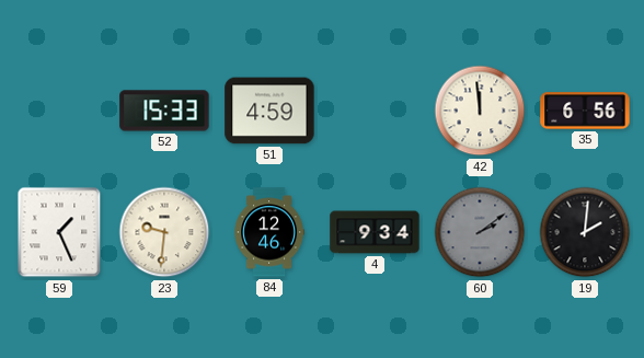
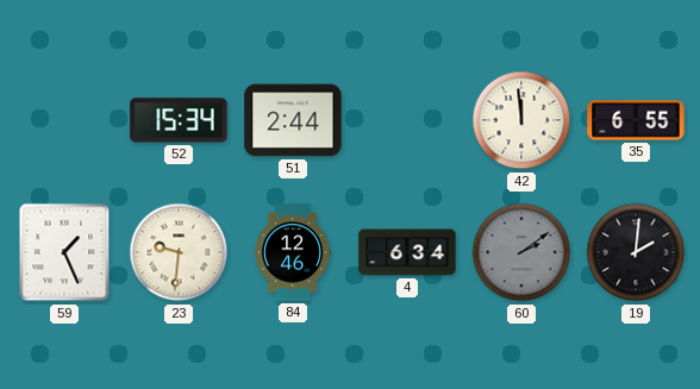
52: 15:33 -> 15:34
51: 4:59 -> 2:44
35: 6:56 -> 6:55
4: 9:34 -> 6:34
